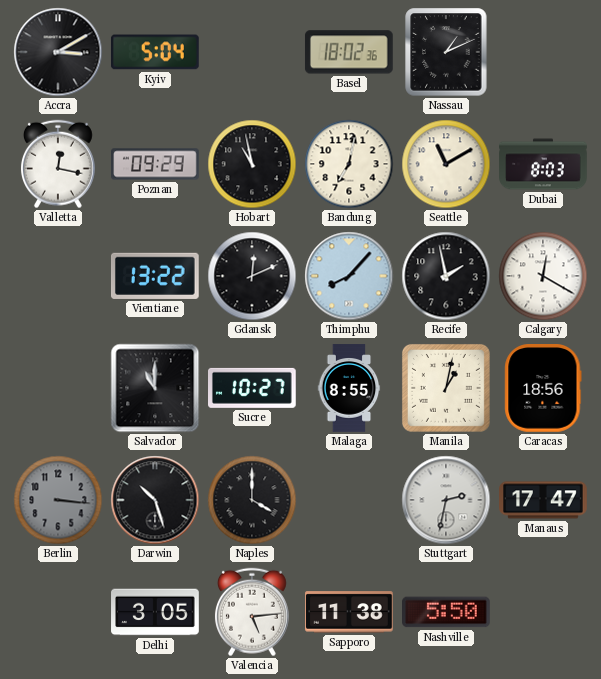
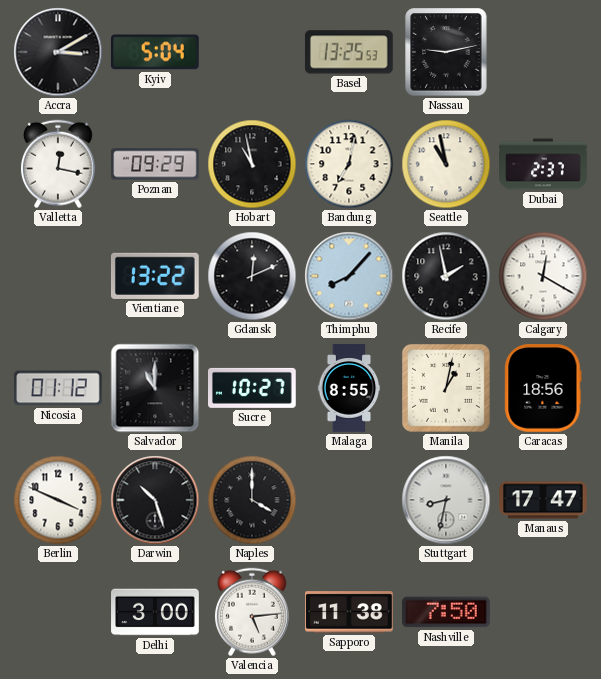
Basel: 18:02 -> 13:25
Nassau: 1:11 -> 9:13
Seattle: 11:10 -> 10:58
Dubai: 8:03 -> 2:37
Nicosia: none -> 01:12
Berlin: 3:16 -> 3:49
Berlin dial: grey -> white
Stuttgart: 2:32 -> 8:32
Delhi: 3:05 -> 3:00
Nashville: 5:50 -> 7:50
